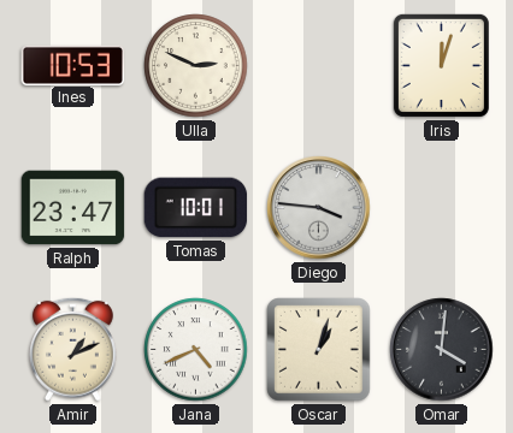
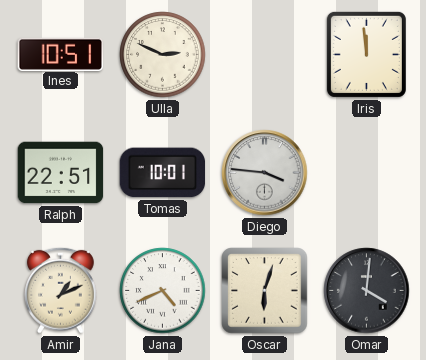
Ines: 10:53 -> 10:51
Iris: 12:03 -> 11:59
Ralph: 23:47 -> 22:51
Oscar: 1:03 -> 6:03
